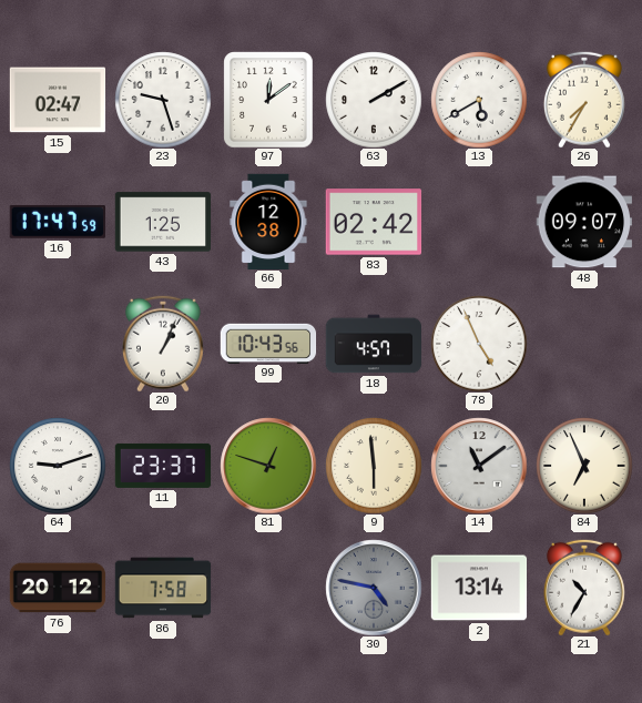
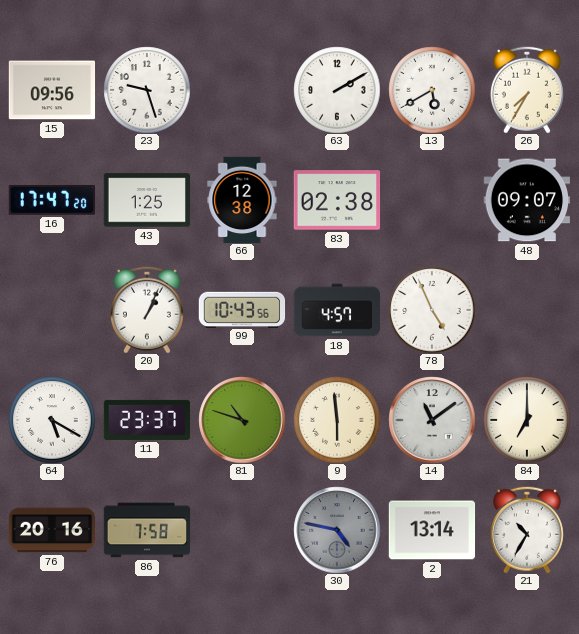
15: 02:47 -> 09:56
97: 12:09 -> none
16: 17:47:59 -> 17:47:20
83: 02:42 -> 02:38
64: 9:12 -> 5:20
81: 12:48 -> 10:48
84: 6:56 -> 7:00
76: 20:12 -> 20:16
